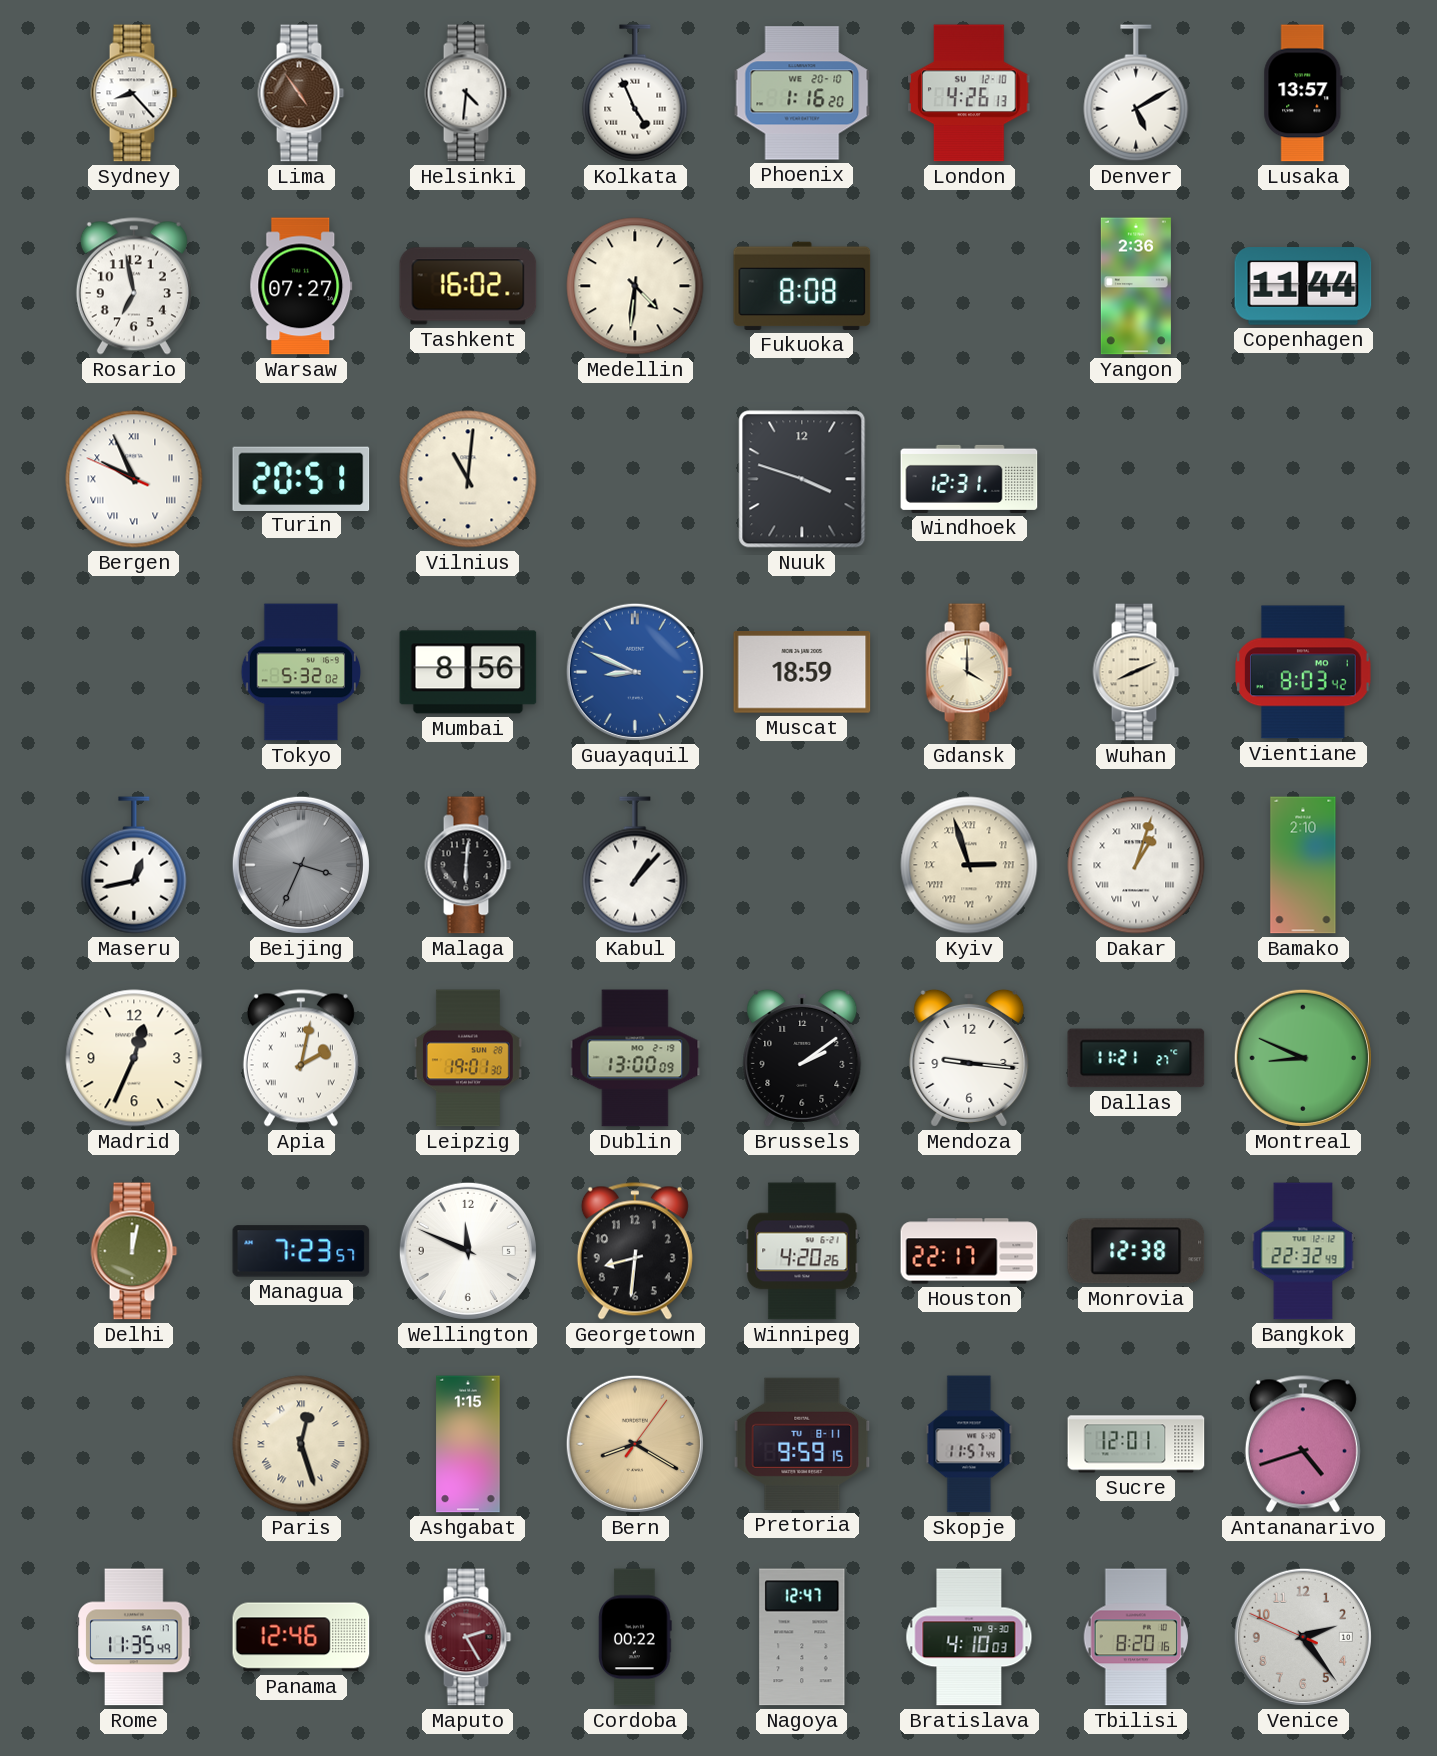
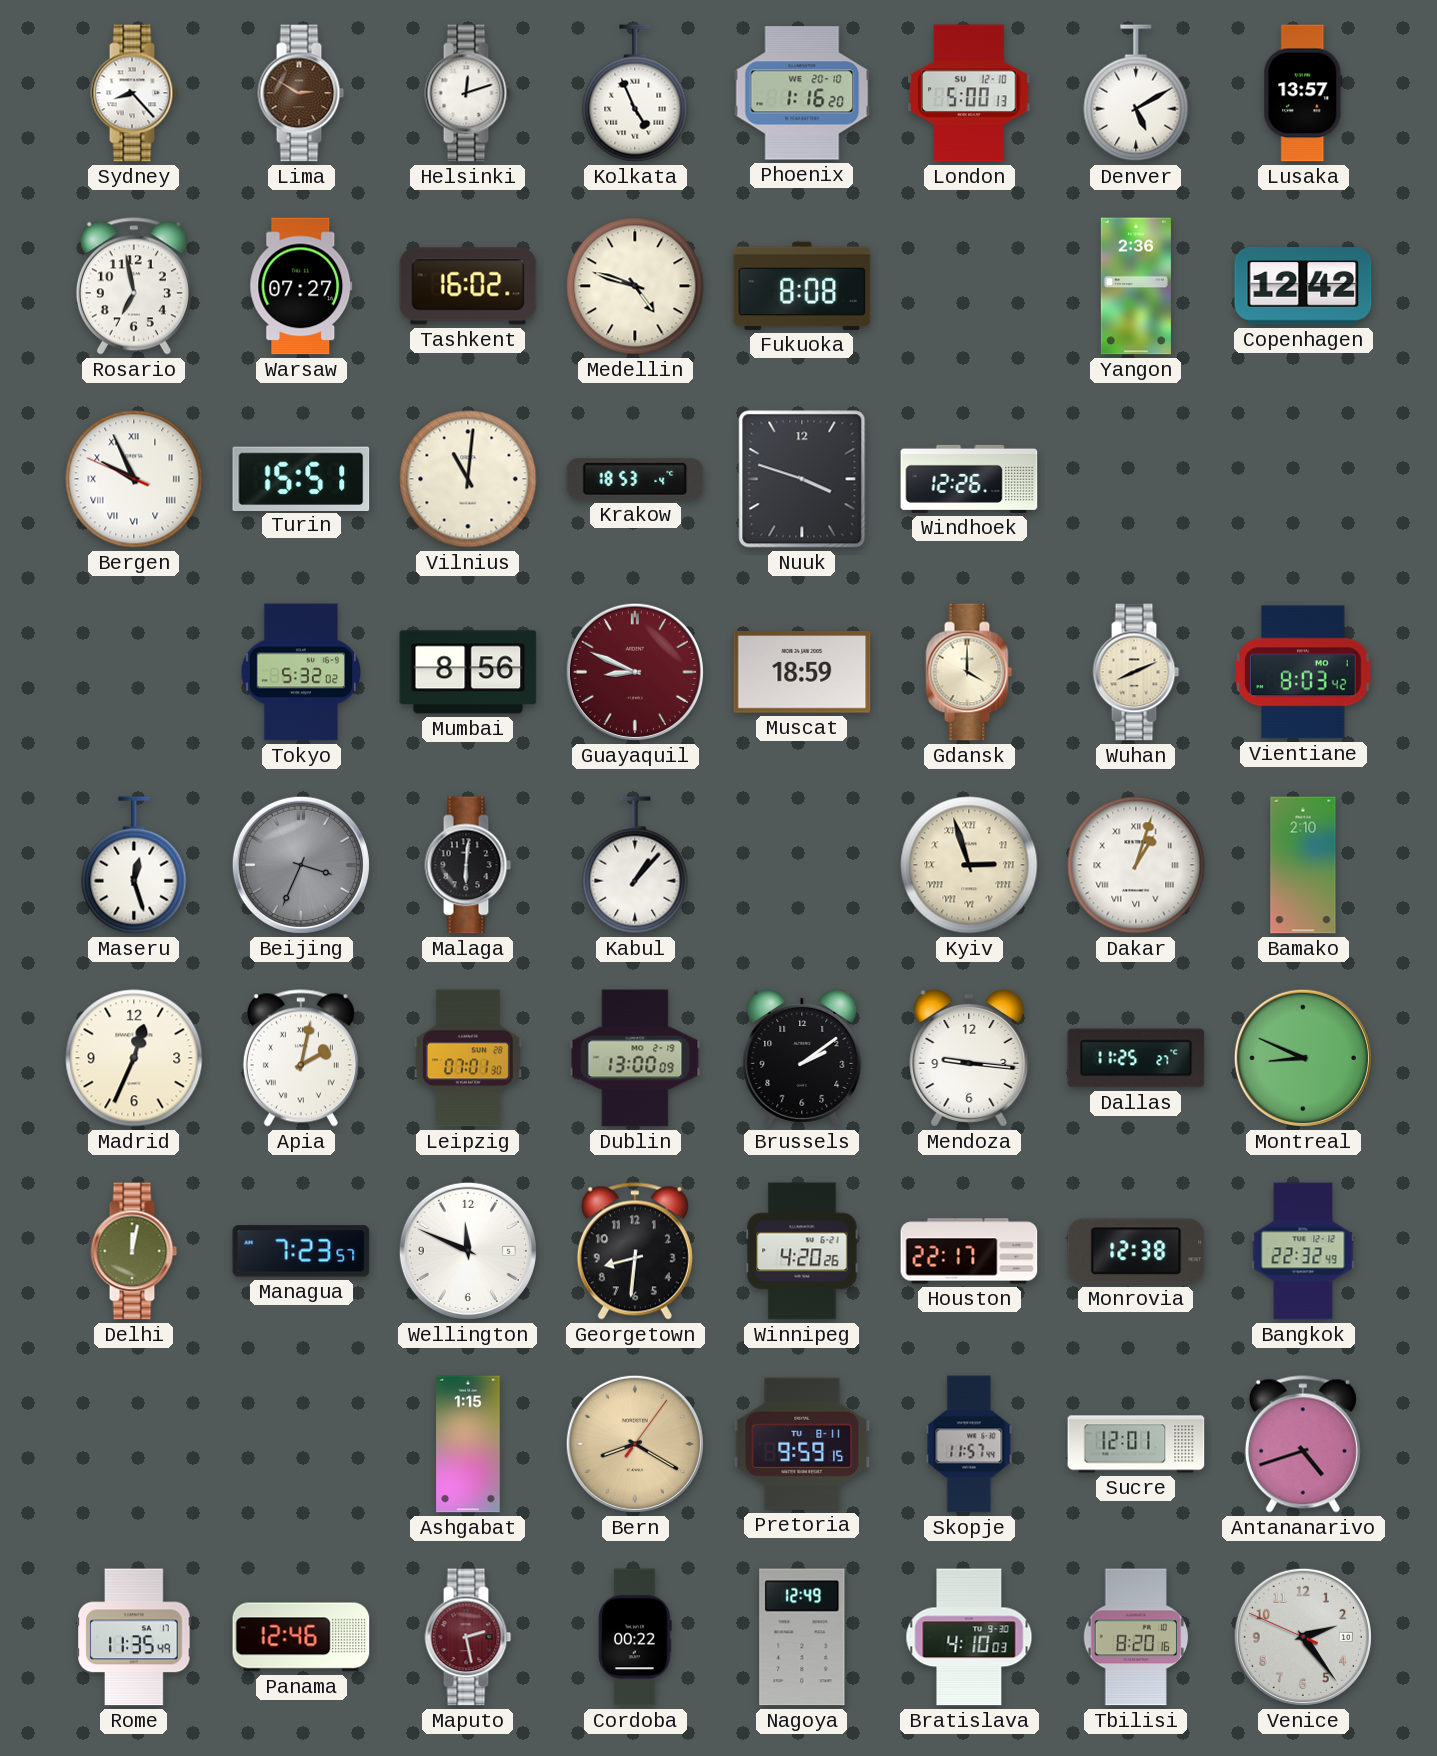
Lima: 4:54 -> 2:50
Helsinki: 4:31 -> 12:12
London: 4:26 -> 5:00
Medellin: 4:31 -> 4:48
Copenhagen: 11:44 -> 12:42
Turin: 20:51 -> 15:51
Krakow: none -> 18:53
Windhoek: 12:31 -> 12:26
Guayaquil dial: blue -> burgundy
Maseru: 12:43 -> 12:27
Leipzig: 19:01 -> 07:01
Dallas: 11:21 -> 11:25
Paris: 12:27 -> none
Maputo: 2:25 -> 2:28
Nagoya: 12:47 -> 12:49
